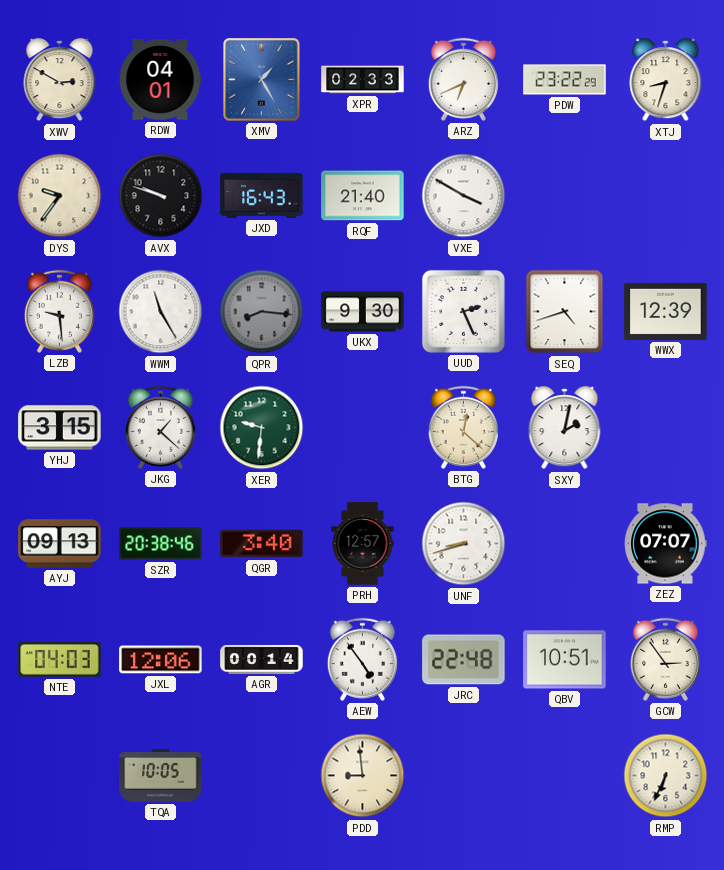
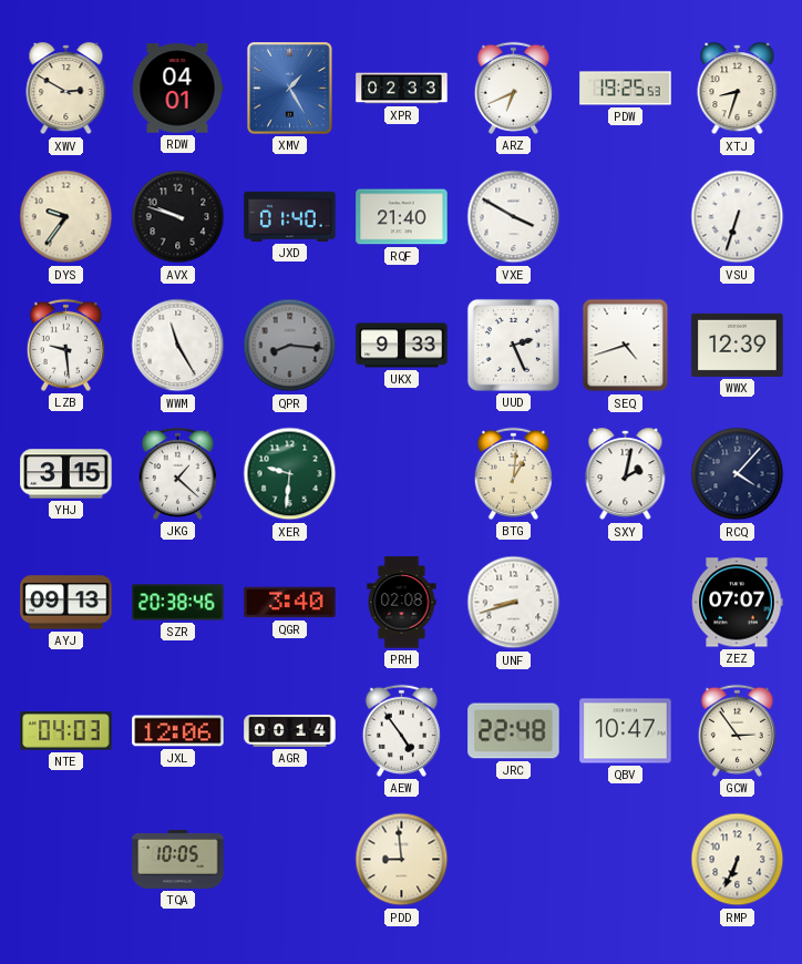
PDW: 23:22 -> 19:25
JXD: 16:43 -> 01:40
VSU: none -> 6:33
UKX: 9:30 -> 9:33
BTG: 12:22 -> 1:01
RCQ: none -> 4:07
PRH: 12:57 -> 02:08
QBV: 10:51 -> 10:47
